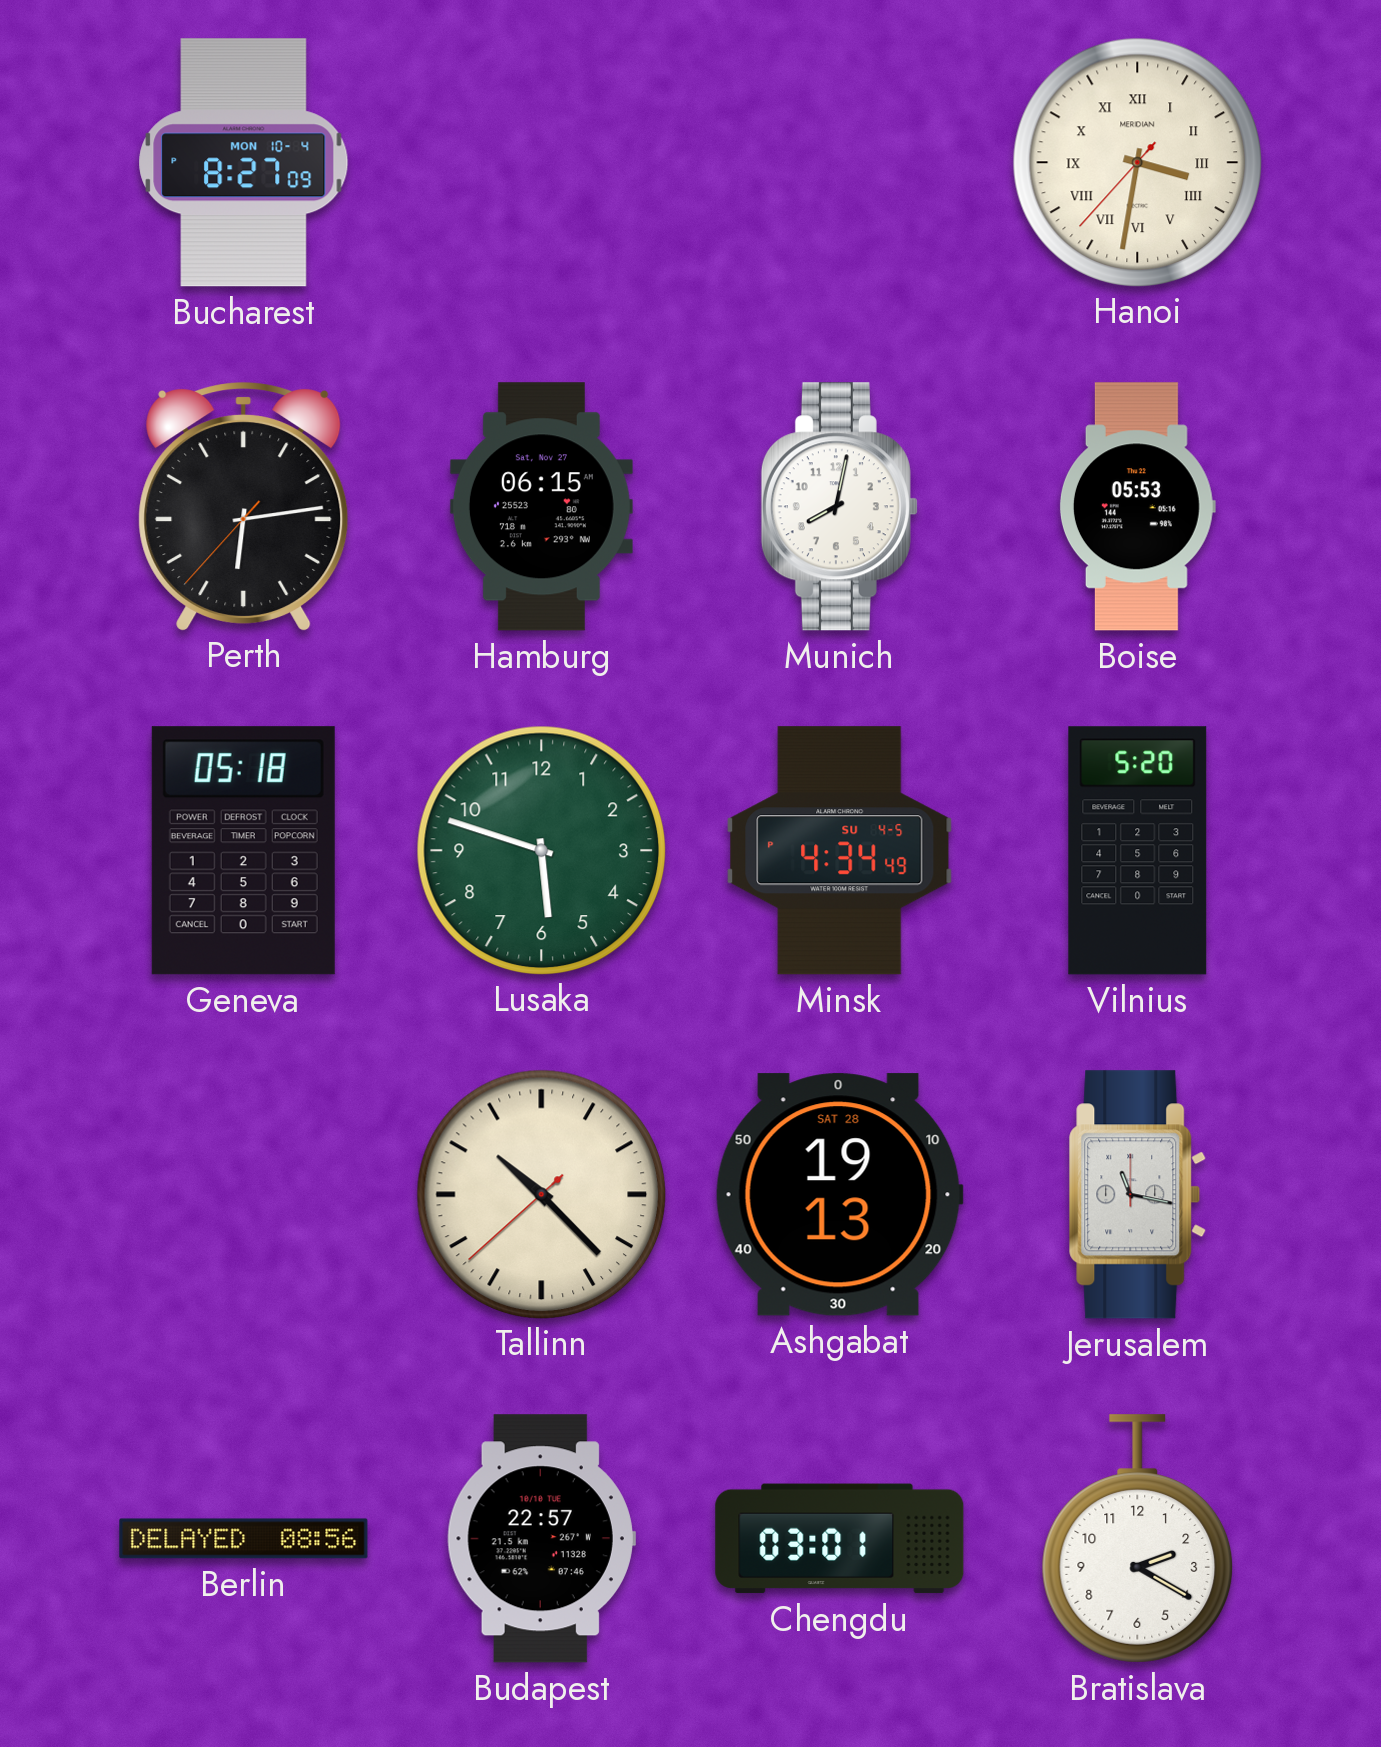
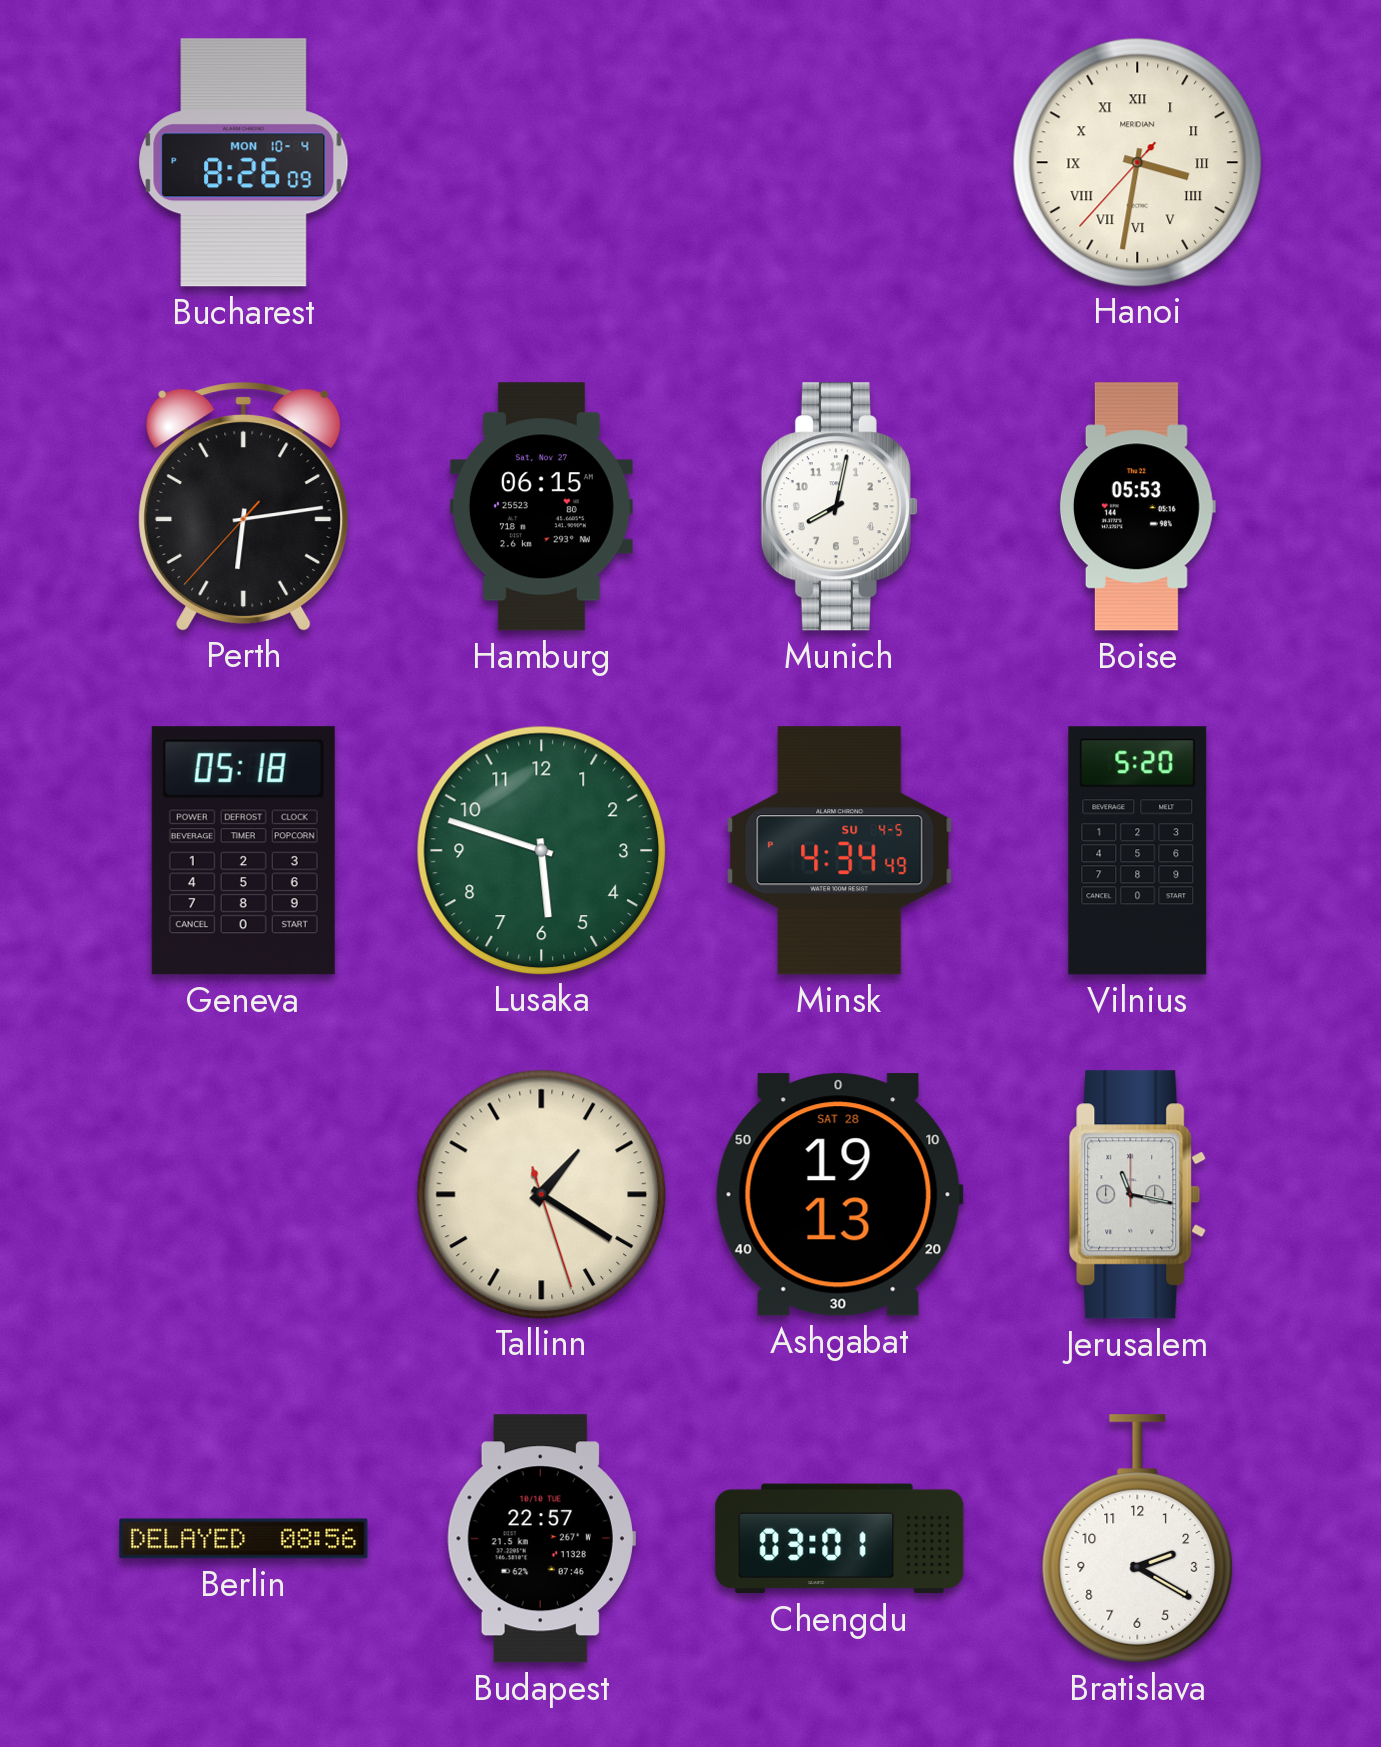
Bucharest: 8:27 -> 8:26
Tallinn: 10:22 -> 1:20
